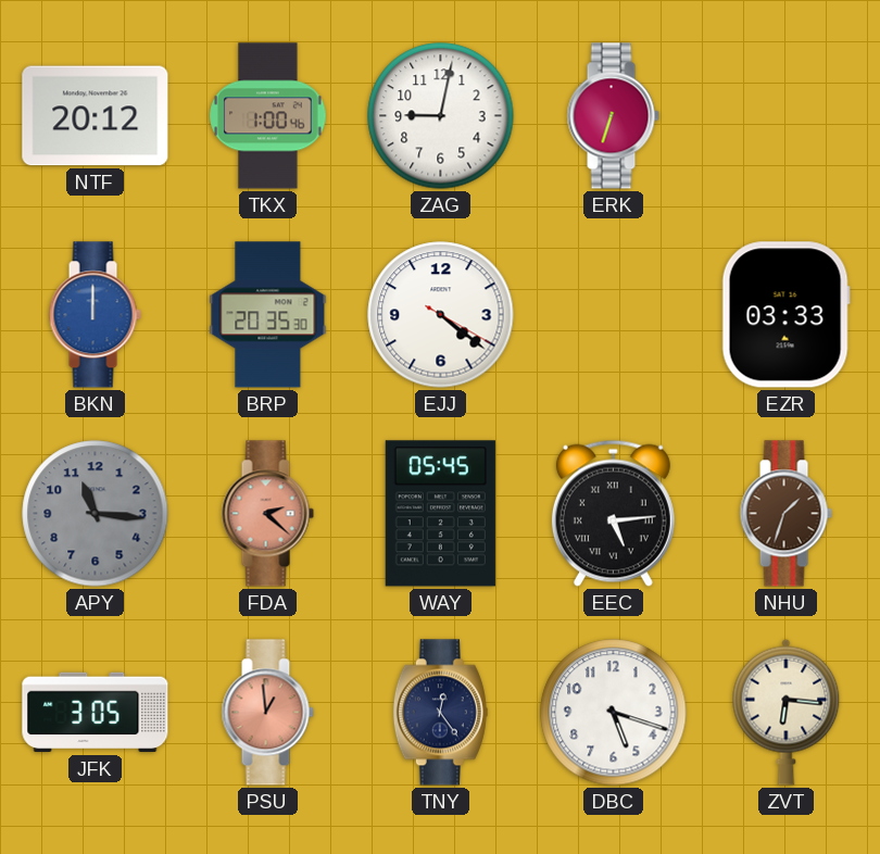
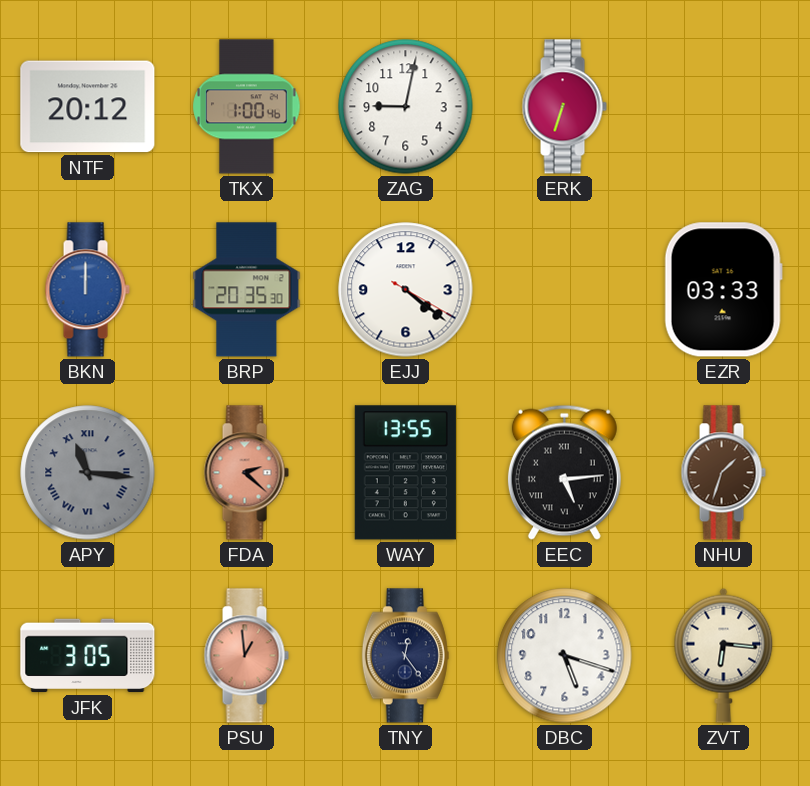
APY numerals: Arabic -> Roman
WAY: 05:45 -> 13:55
